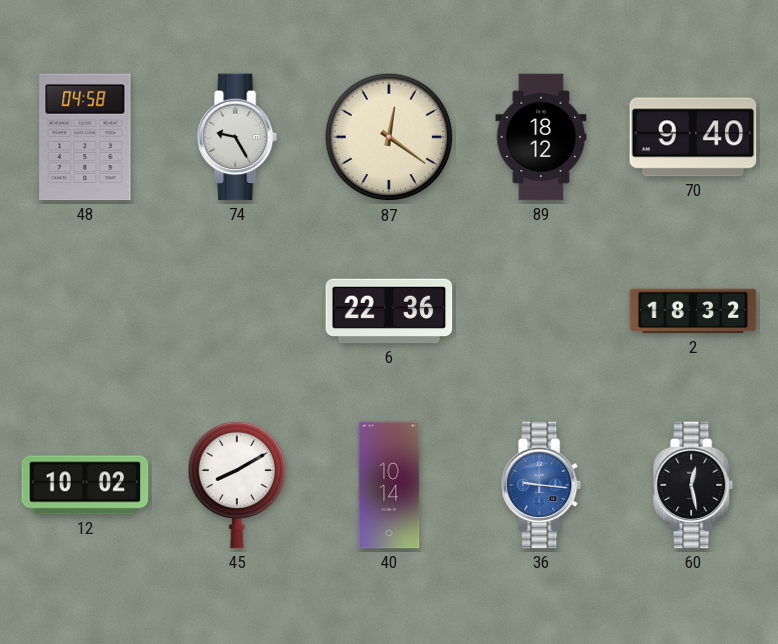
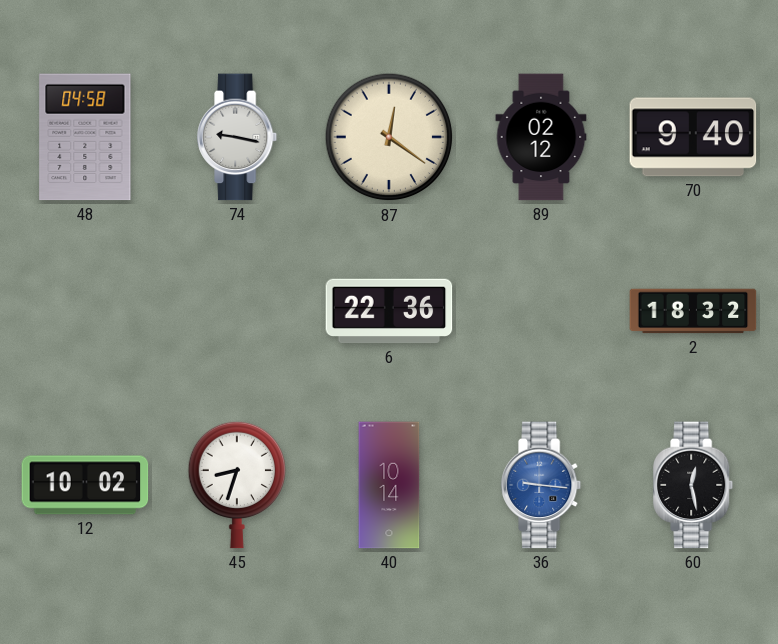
74: 9:25 -> 9:17
89: 18:12 -> 02:12
45: 8:10 -> 8:33
